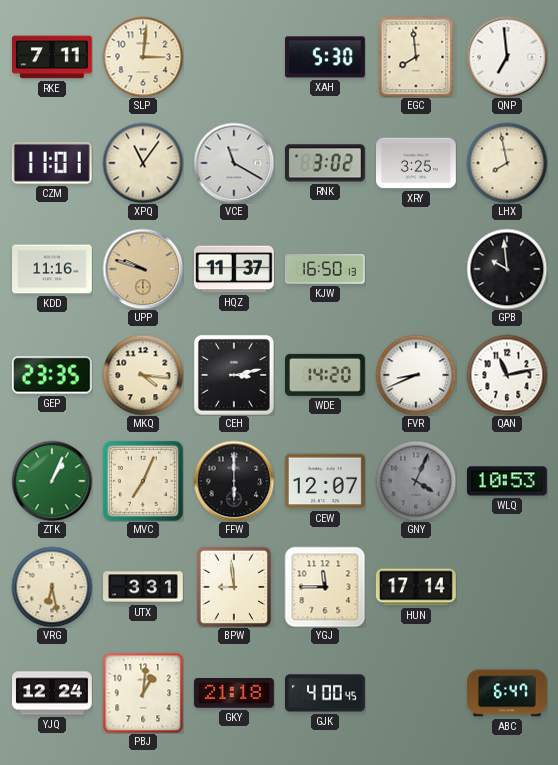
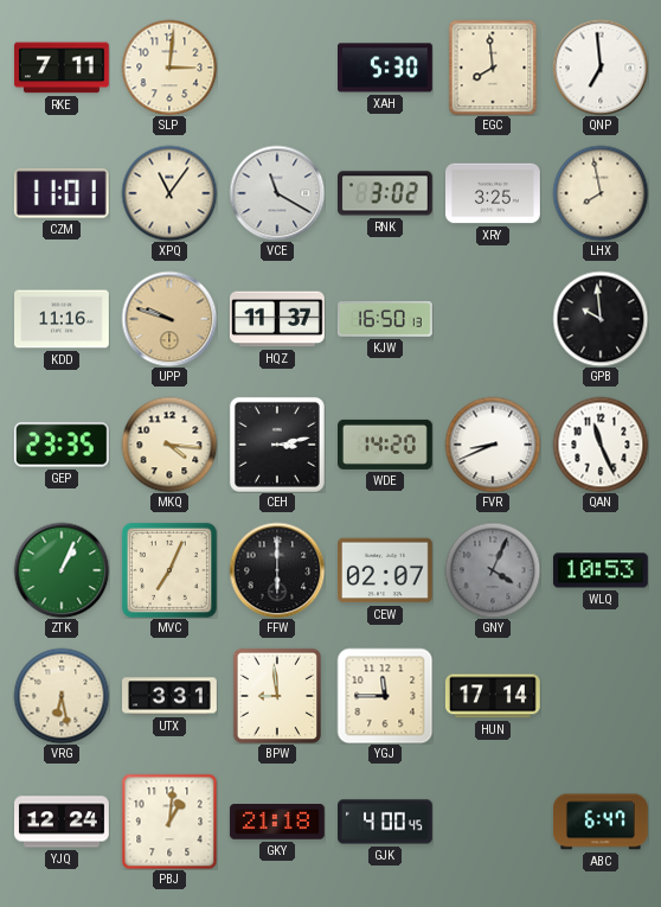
QAN: 11:13 -> 11:26
CEW: 12:07 -> 02:07
